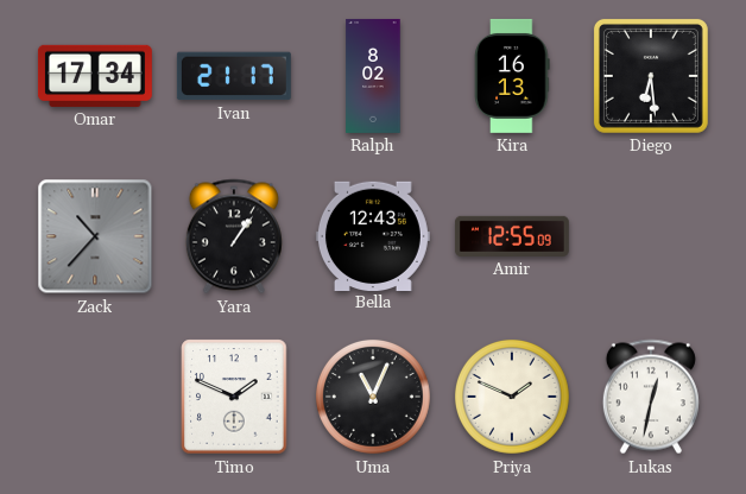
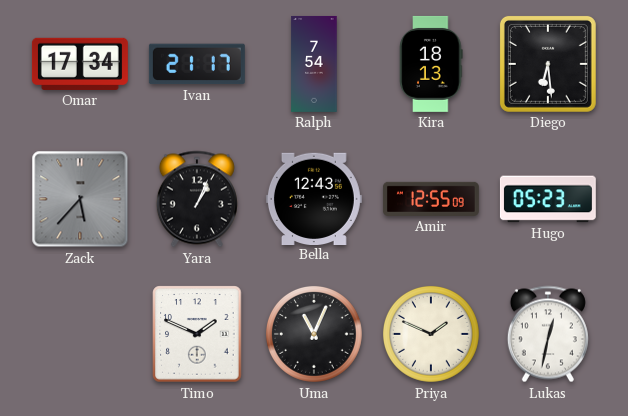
Ralph: 8:02 -> 7:54
Kira: 16:13 -> 18:13
Zack: 10:37 -> 5:37
Yara: 1:06 -> 1:04
Hugo: none -> 05:23
